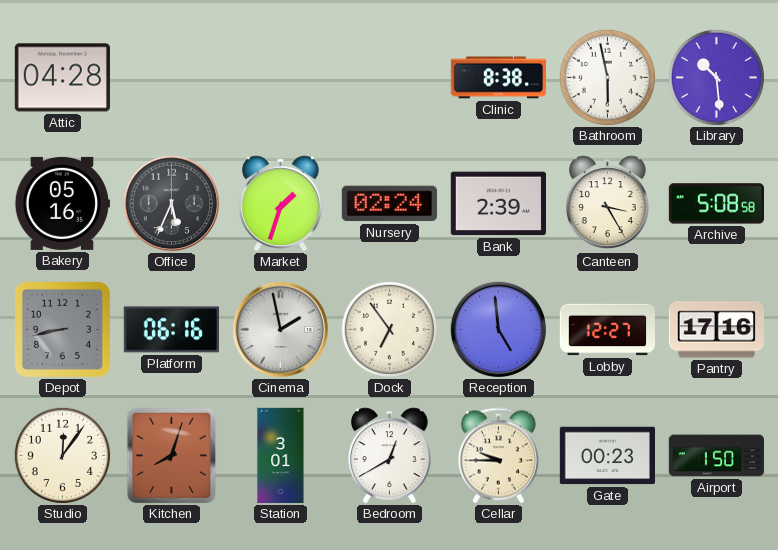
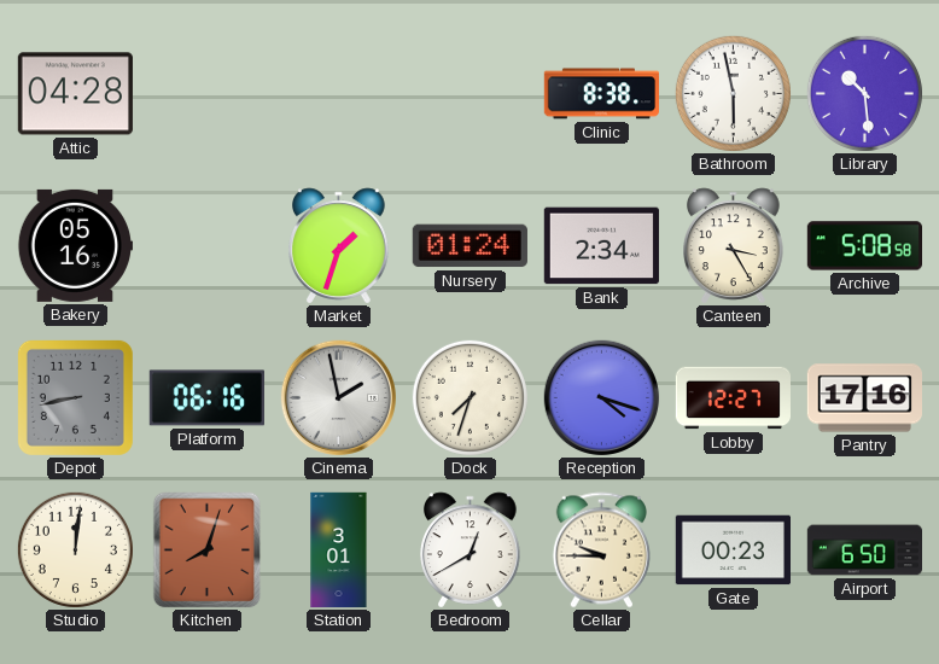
Office: 5:34 -> none
Nursery: 02:24 -> 01:24
Bank: 2:39 -> 2:34
Dock: 6:54 -> 7:33
Reception: 4:59 -> 4:18
Studio: 12:06 -> 12:01
Airport: 1:50 -> 6:50
